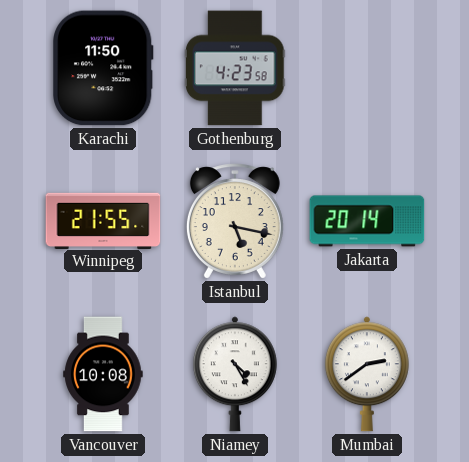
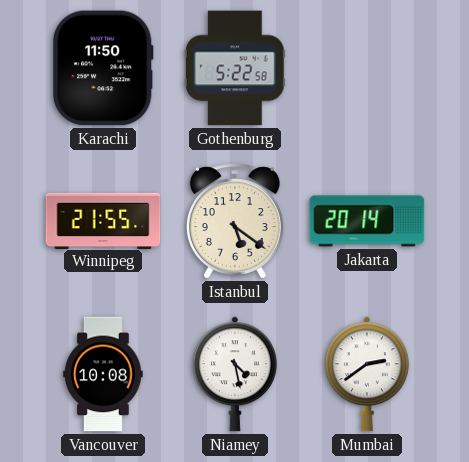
Gothenburg: 4:23 -> 5:22
Istanbul: 5:17 -> 5:21
Niamey: 4:25 -> 4:28
